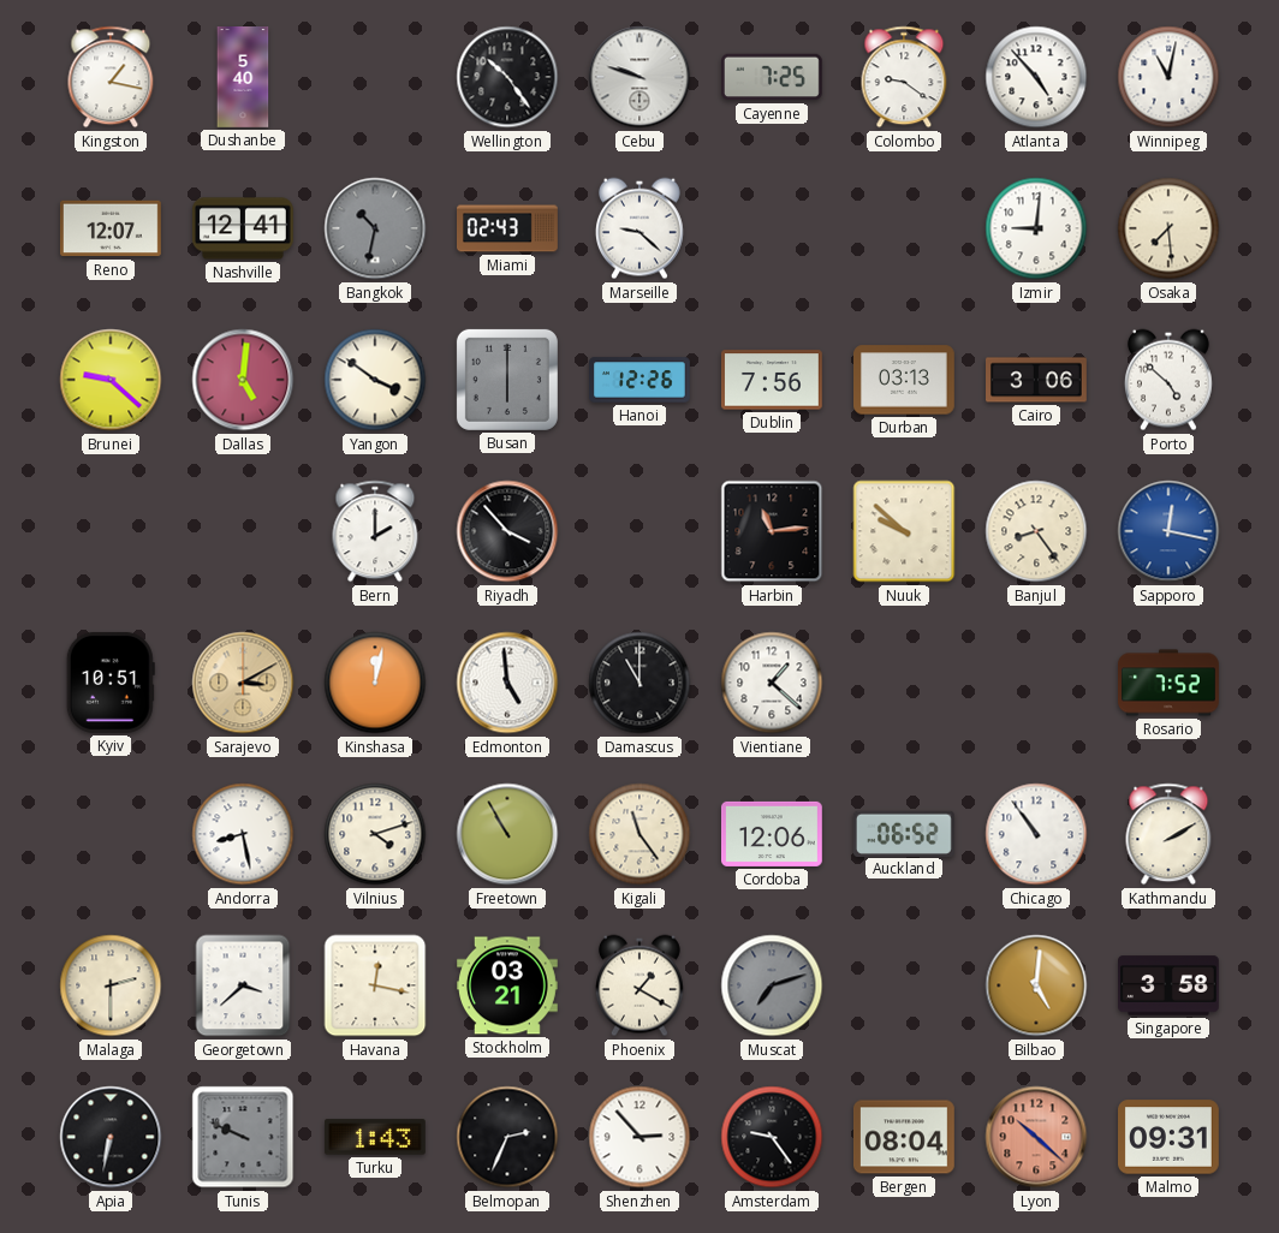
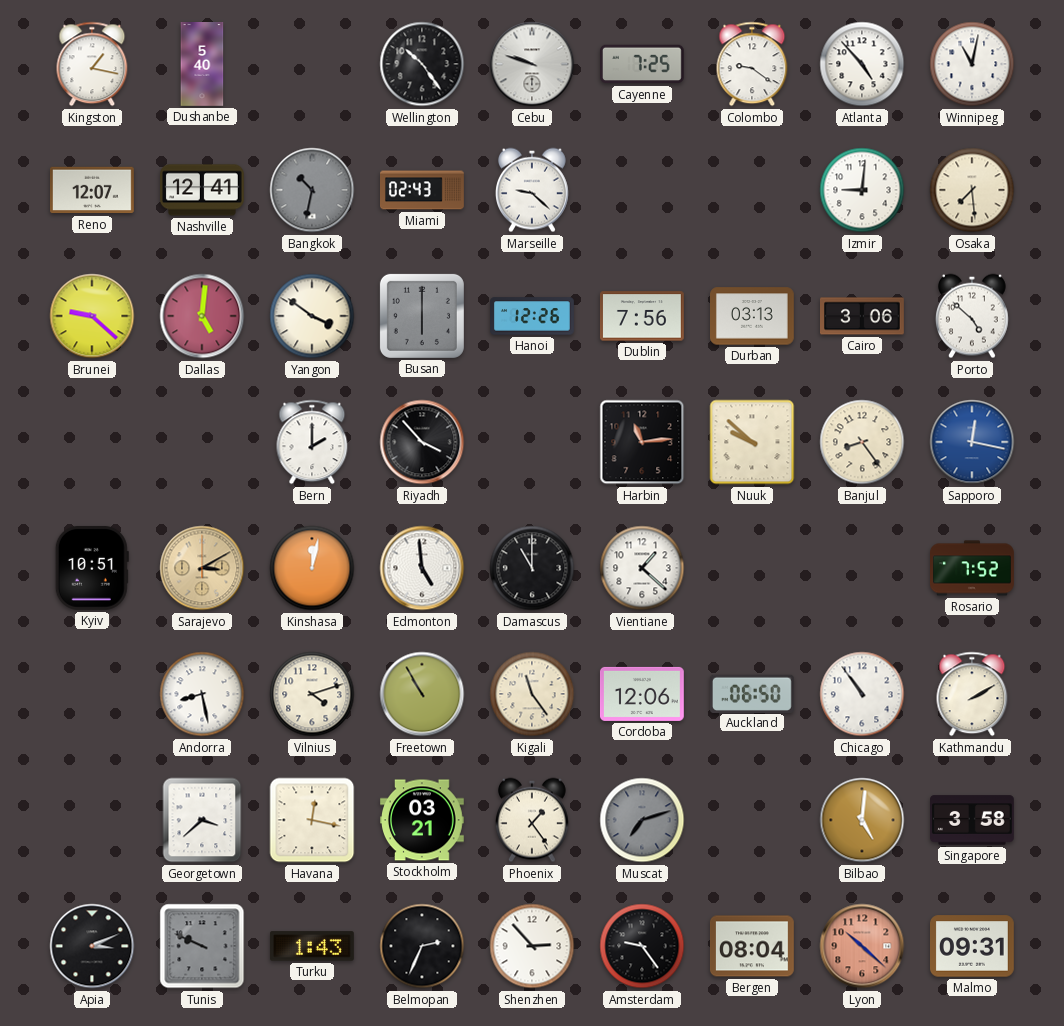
Auckland: 06:52 -> 06:50
Malaga: 2:30 -> none
Phoenix: 1:20 -> 1:24
Apia: 6:32 -> 3:11
